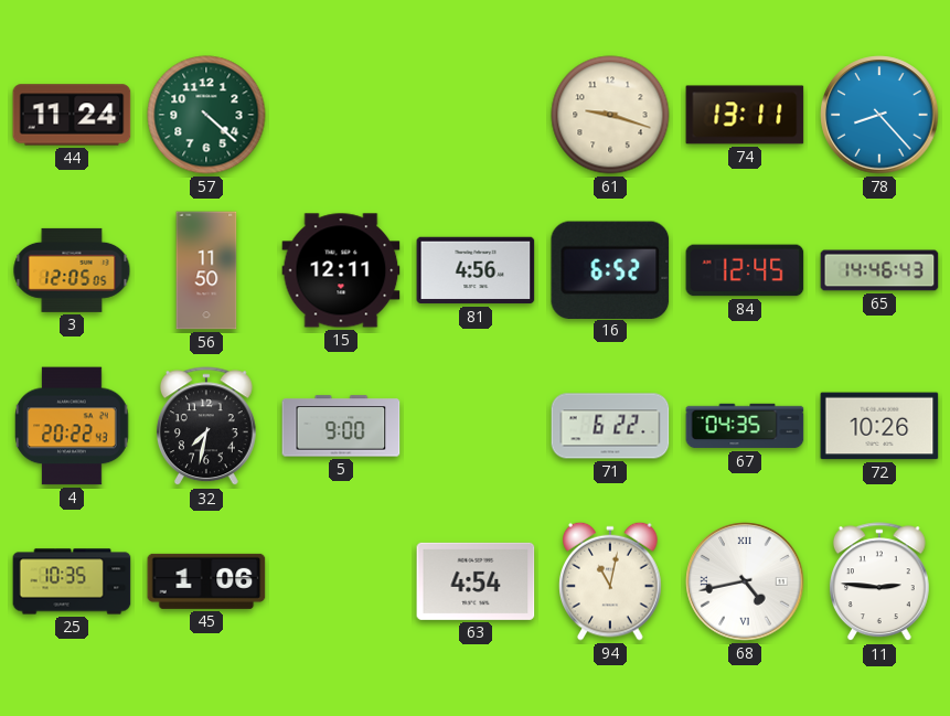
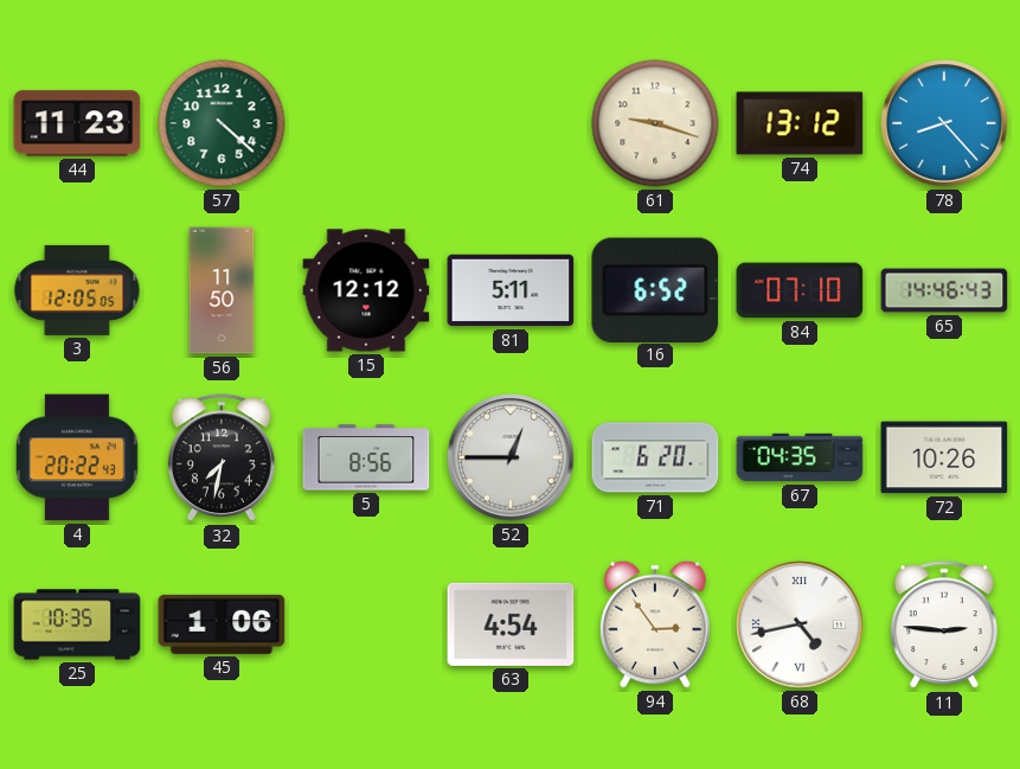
44: 11:24 -> 11:23
74: 13:11 -> 13:12
15: 12:11 -> 12:12
81: 4:56 -> 5:11
84: 12:45 -> 07:10
5: 9:00 -> 8:56
52: none -> 12:45
71: 6:22 -> 6:20
94: 11:02 -> 2:54
